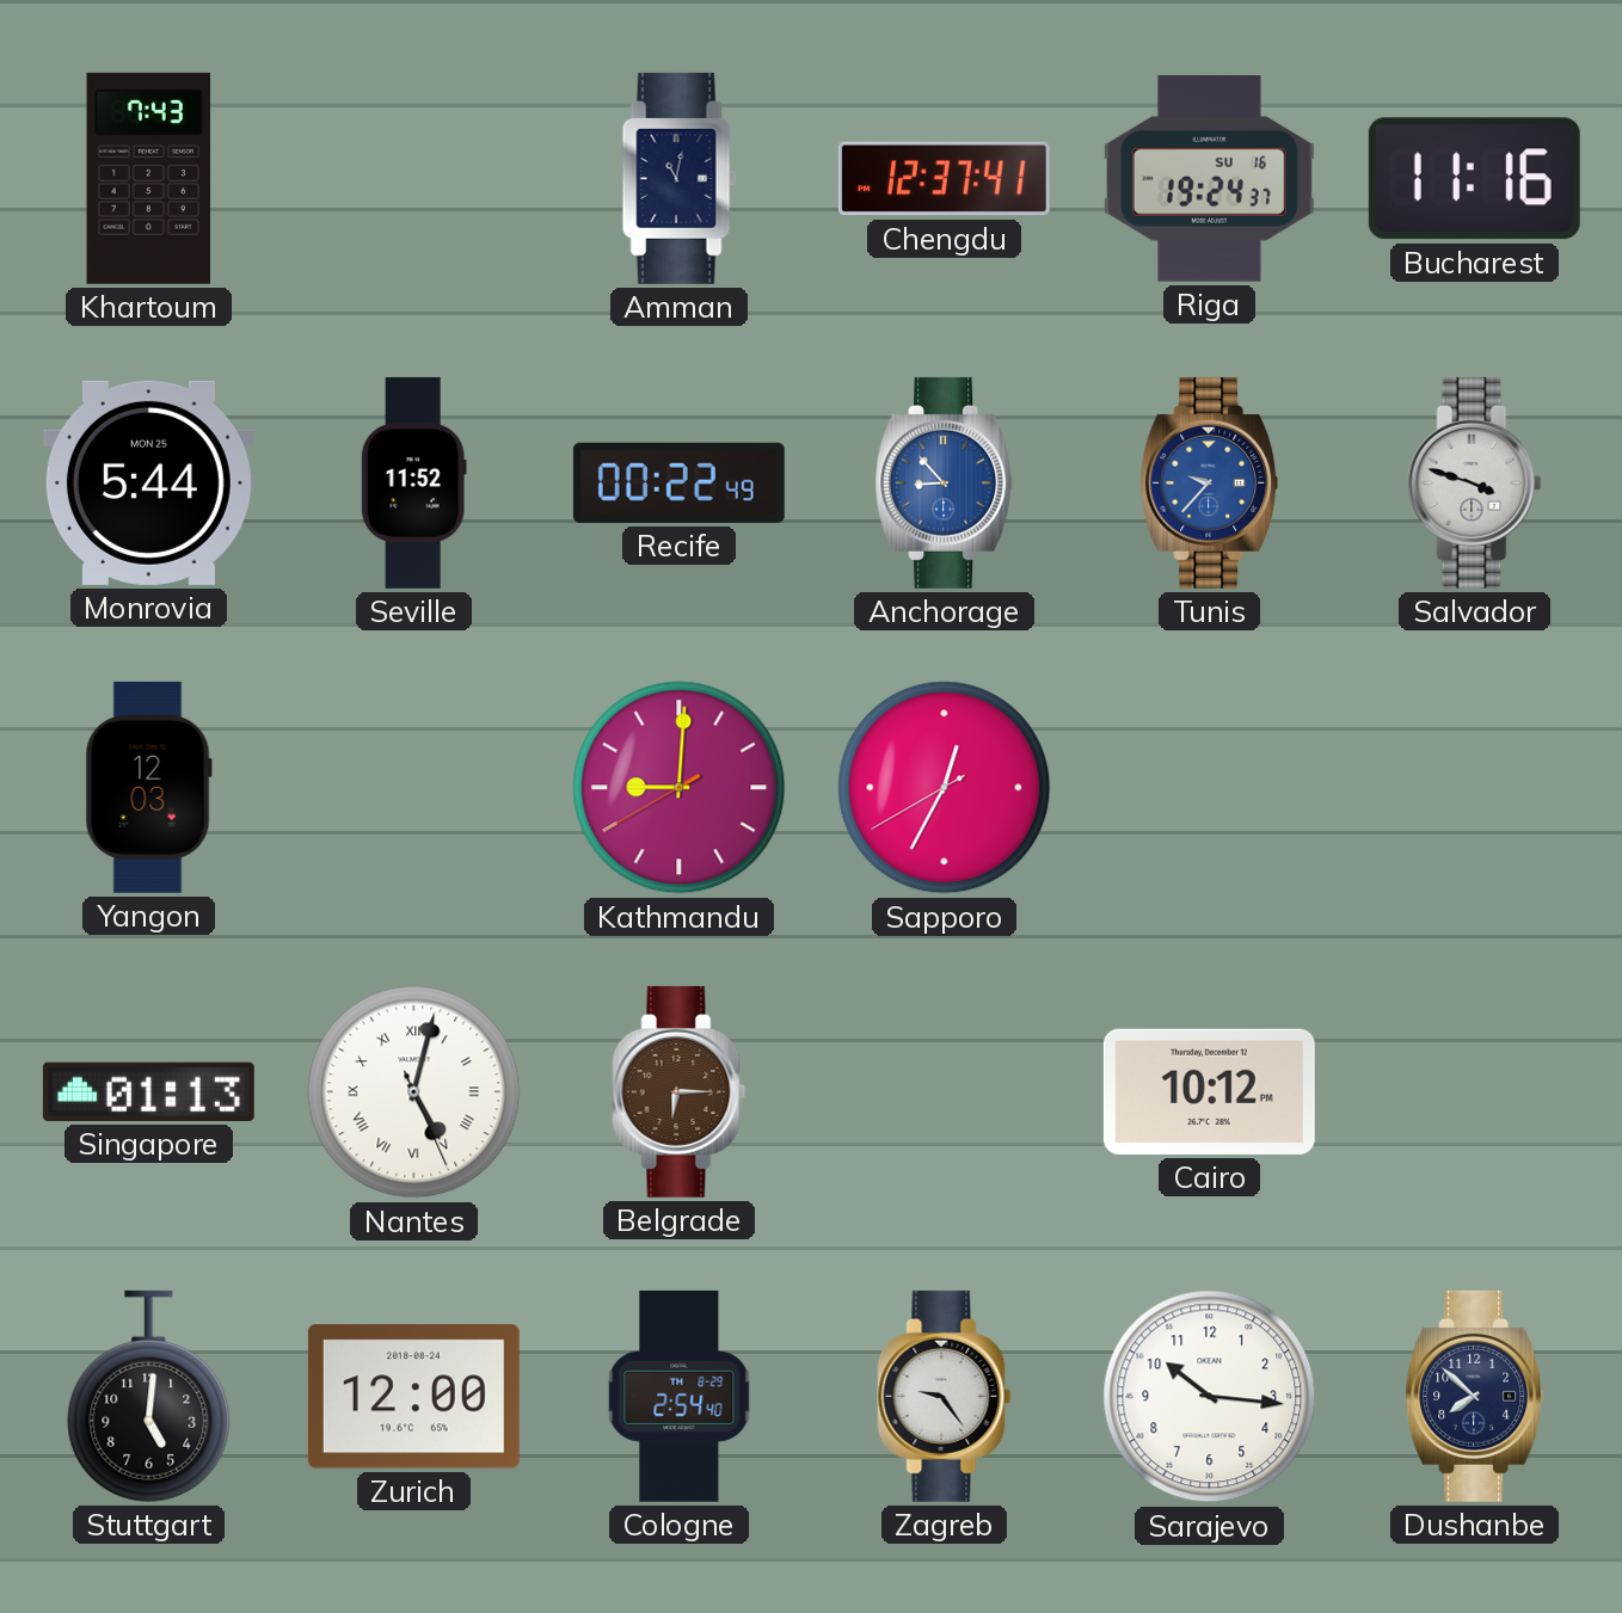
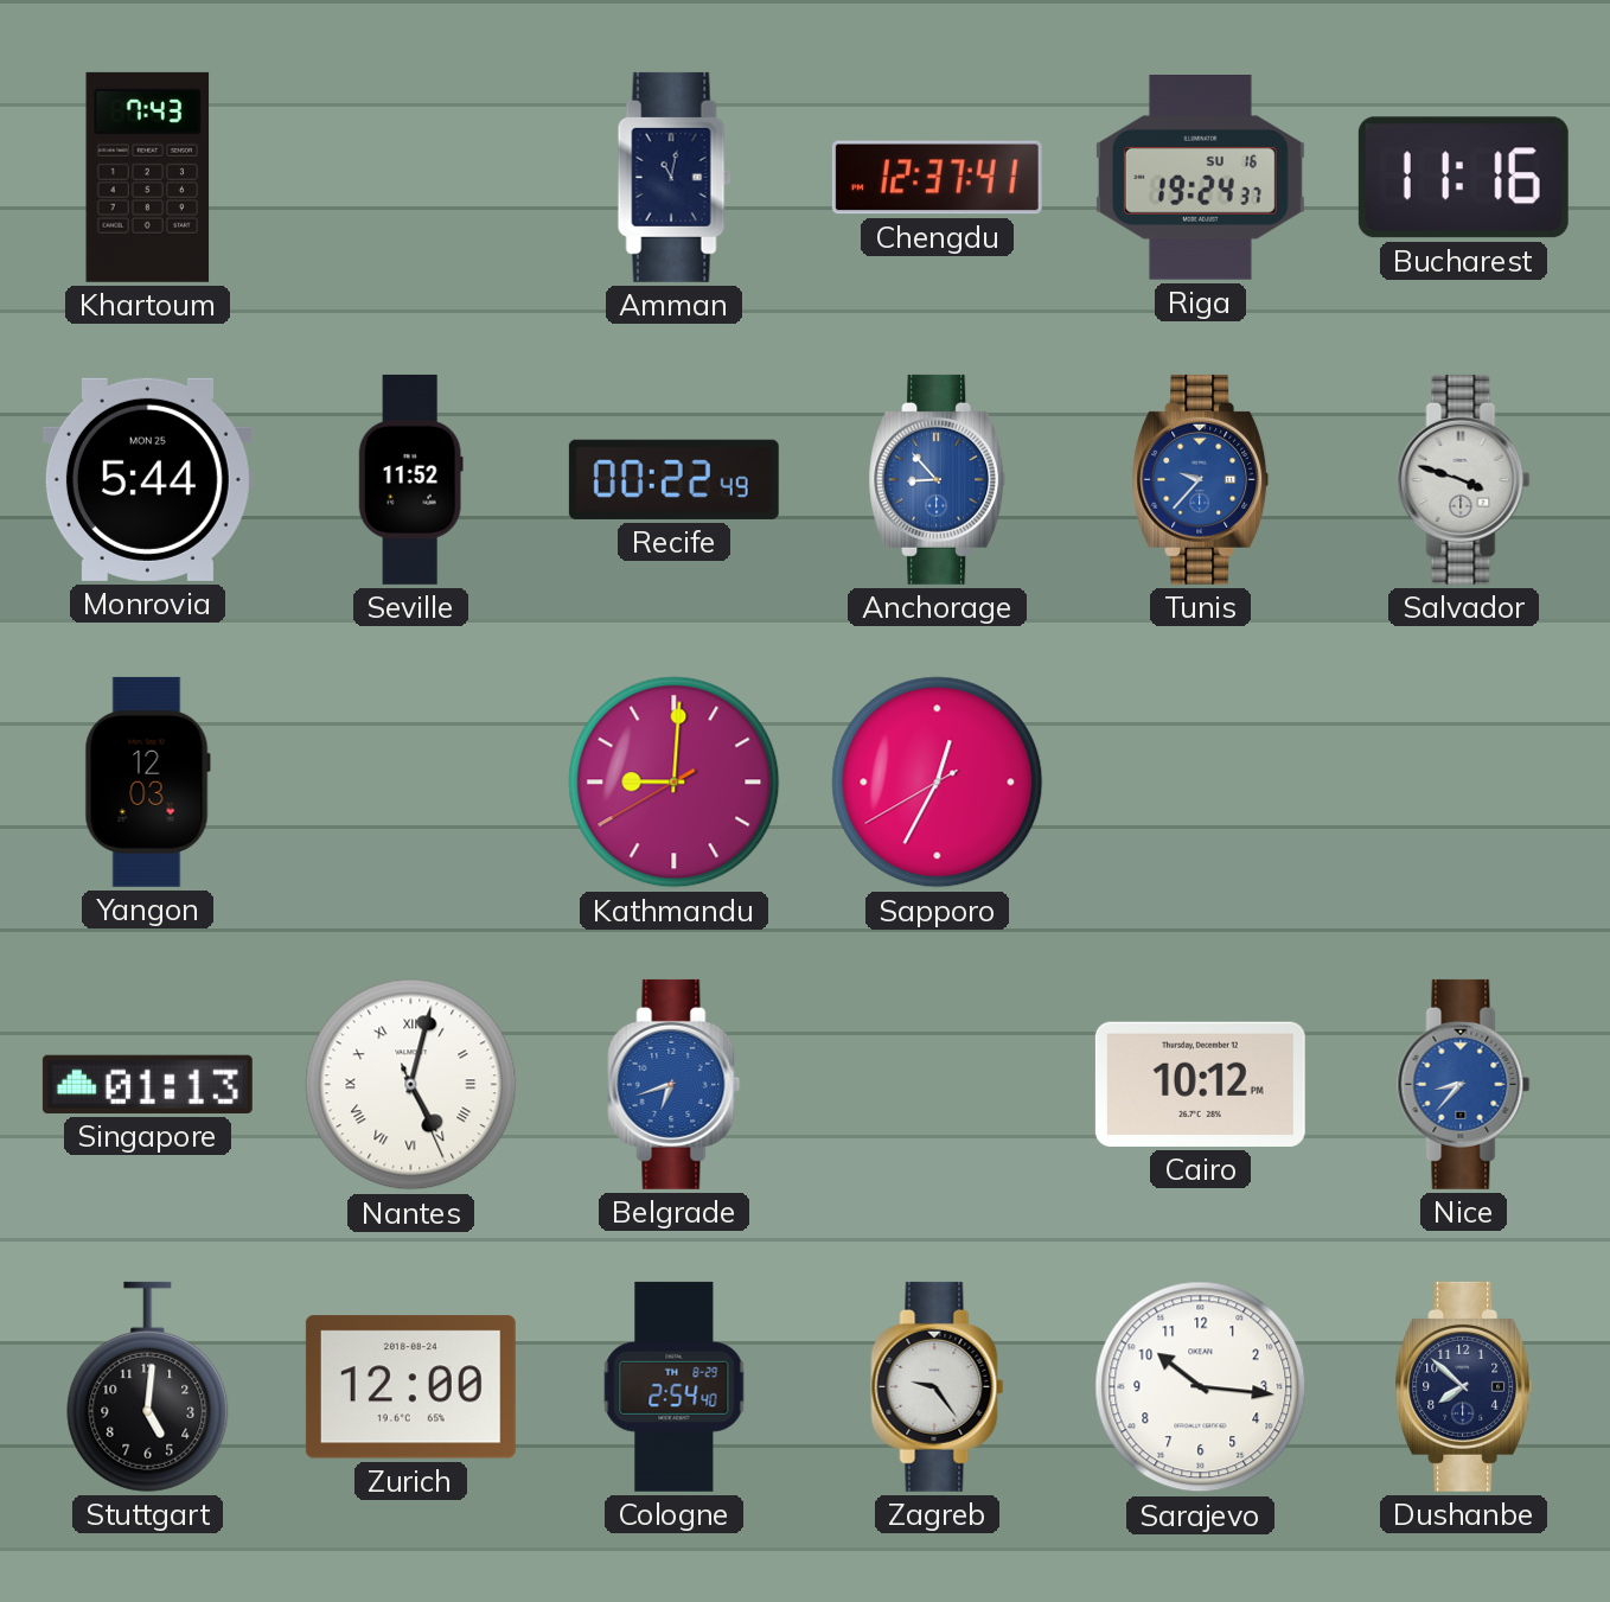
Belgrade: 6:15 -> 6:42
Belgrade dial: brown -> blue
Nice: none -> 8:37
